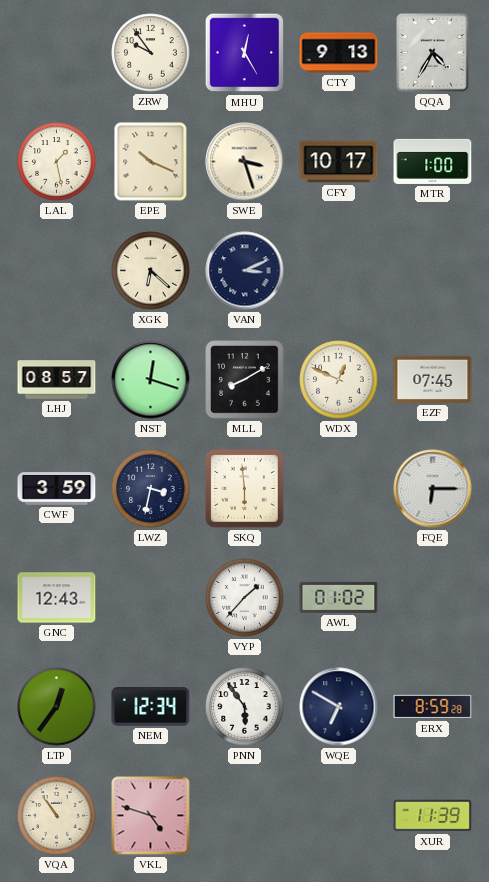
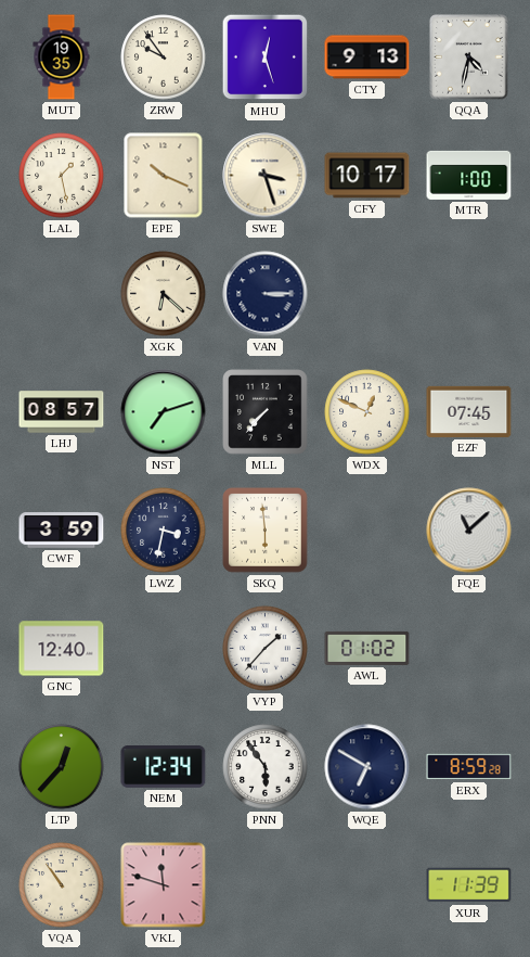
MUT: none -> 19:35
MHU: 12:25 -> 12:27
QQA: 4:35 -> 4:32
VAN: 3:11 -> 3:15
NST: 12:18 -> 7:12
MLL: 8:10 -> 7:37
FQE: 6:15 -> 11:08
GNC: 12:43 -> 12:40
LTP: 12:36 -> 12:37
VKL: 4:48 -> 11:48
